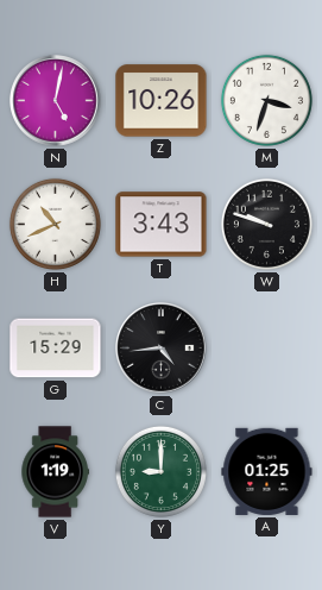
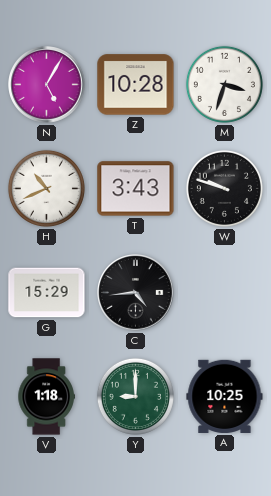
N: 5:02 -> 5:05
Z: 10:26 -> 10:28
V: 1:19 -> 1:18
A: 01:25 -> 10:25
